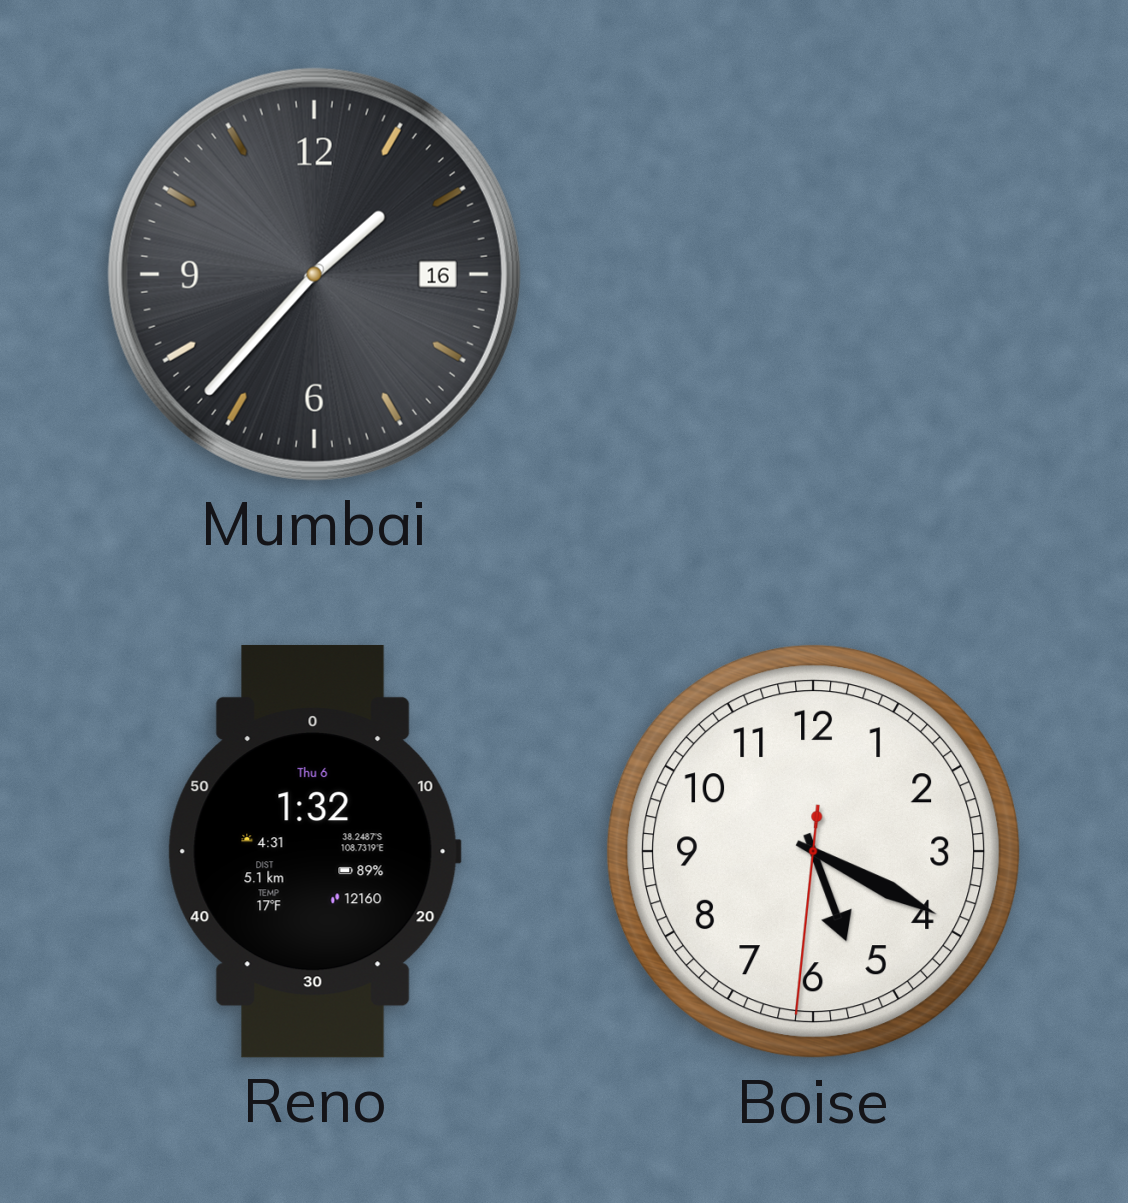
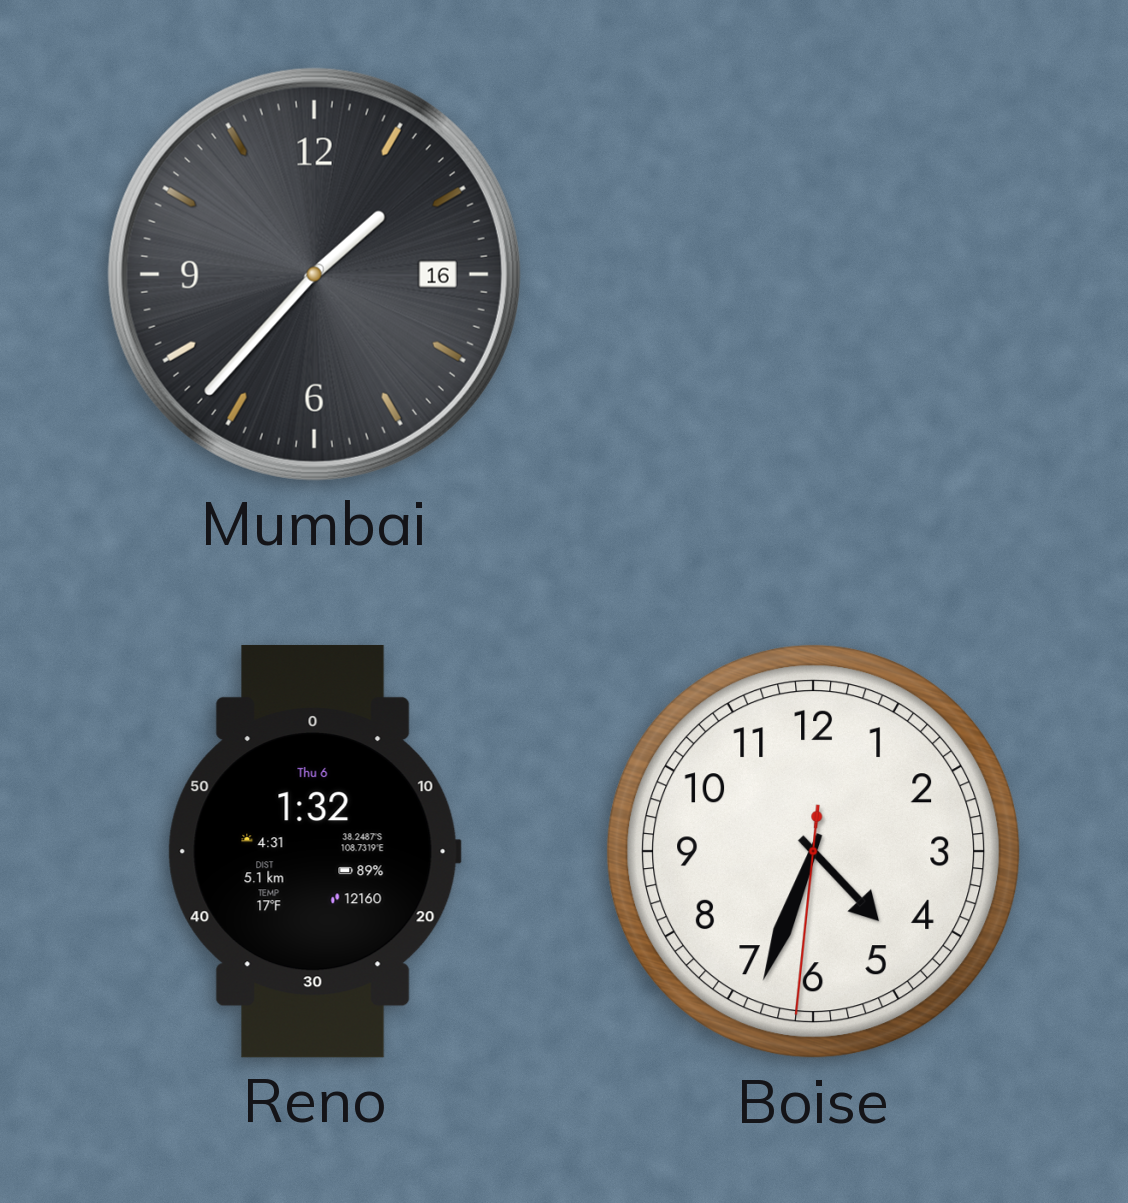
Boise: 5:19 -> 4:33
